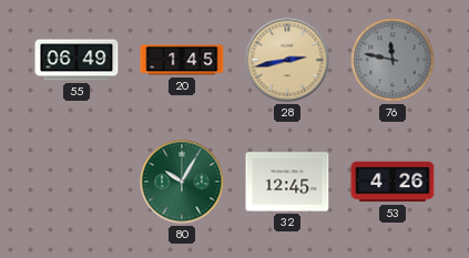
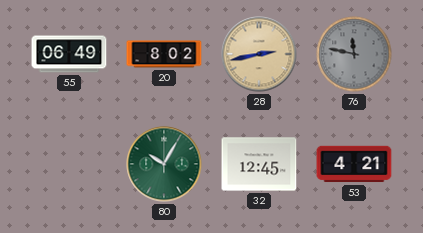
20: 1:45 -> 8:02
53: 4:26 -> 4:21
